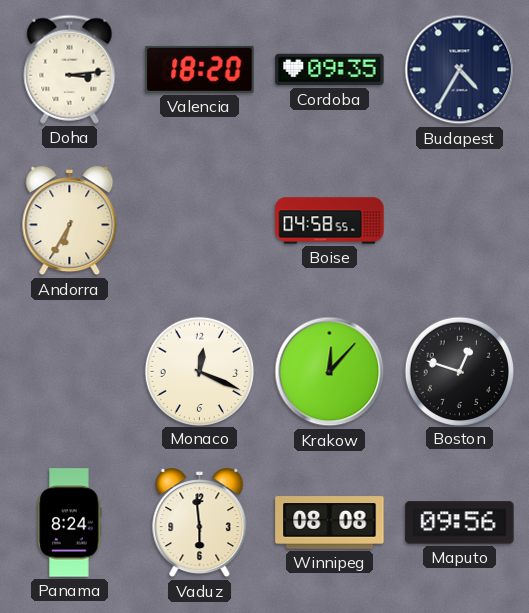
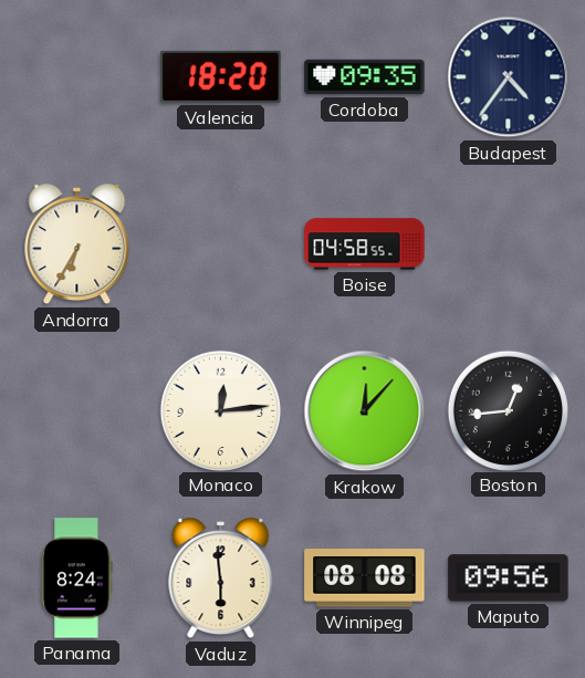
Doha: 3:14 -> none
Budapest: 4:35 -> 4:36
Monaco: 12:19 -> 12:14
Boston: 12:48 -> 12:44
